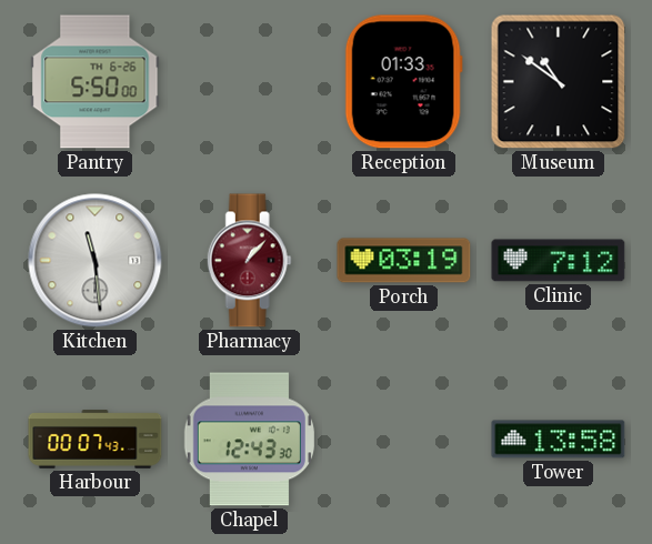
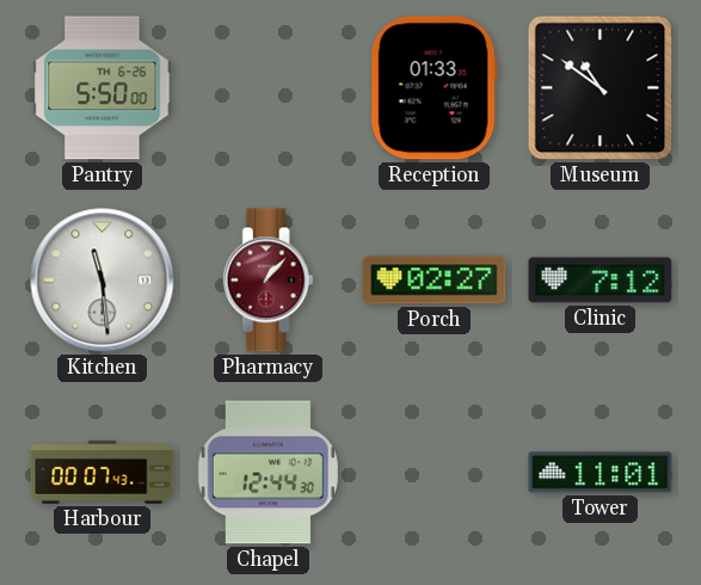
Porch: 03:19 -> 02:27
Chapel: 12:43 -> 12:44
Tower: 13:58 -> 11:01
